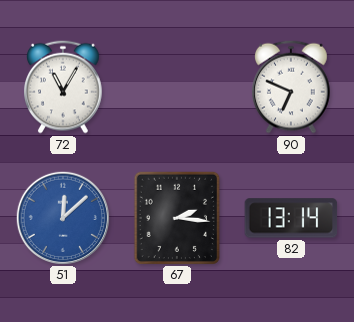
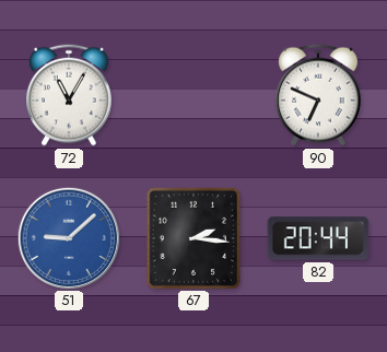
51: 12:08 -> 9:08
82: 13:14 -> 20:44
